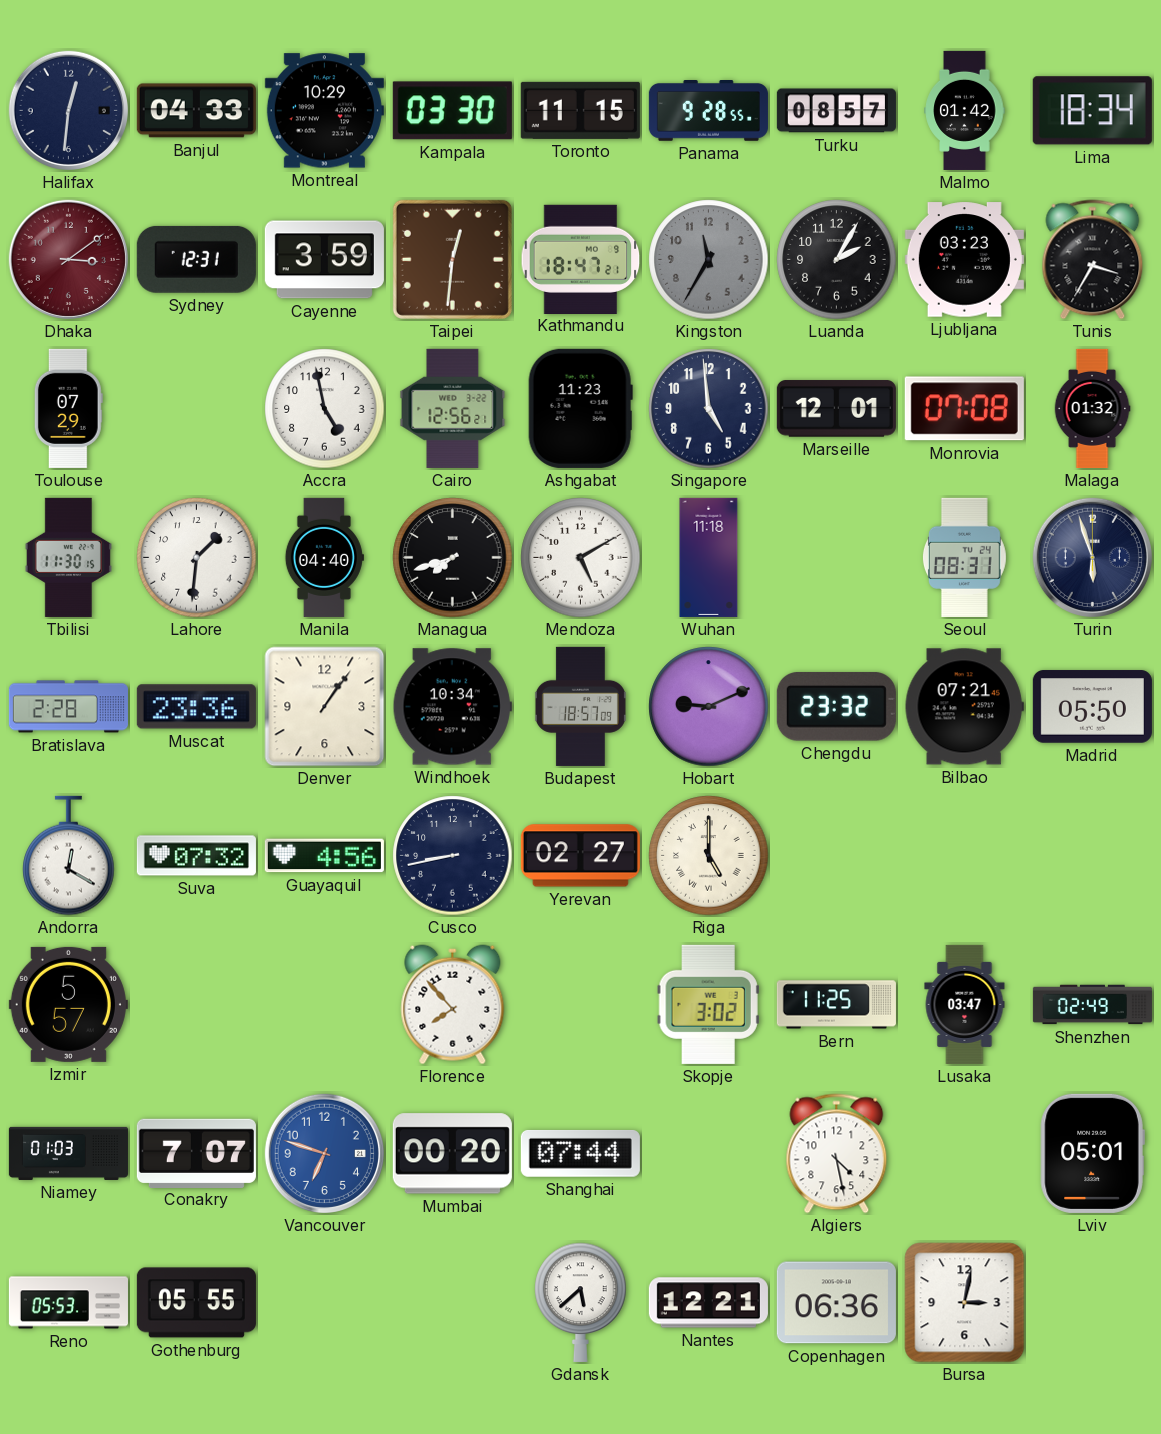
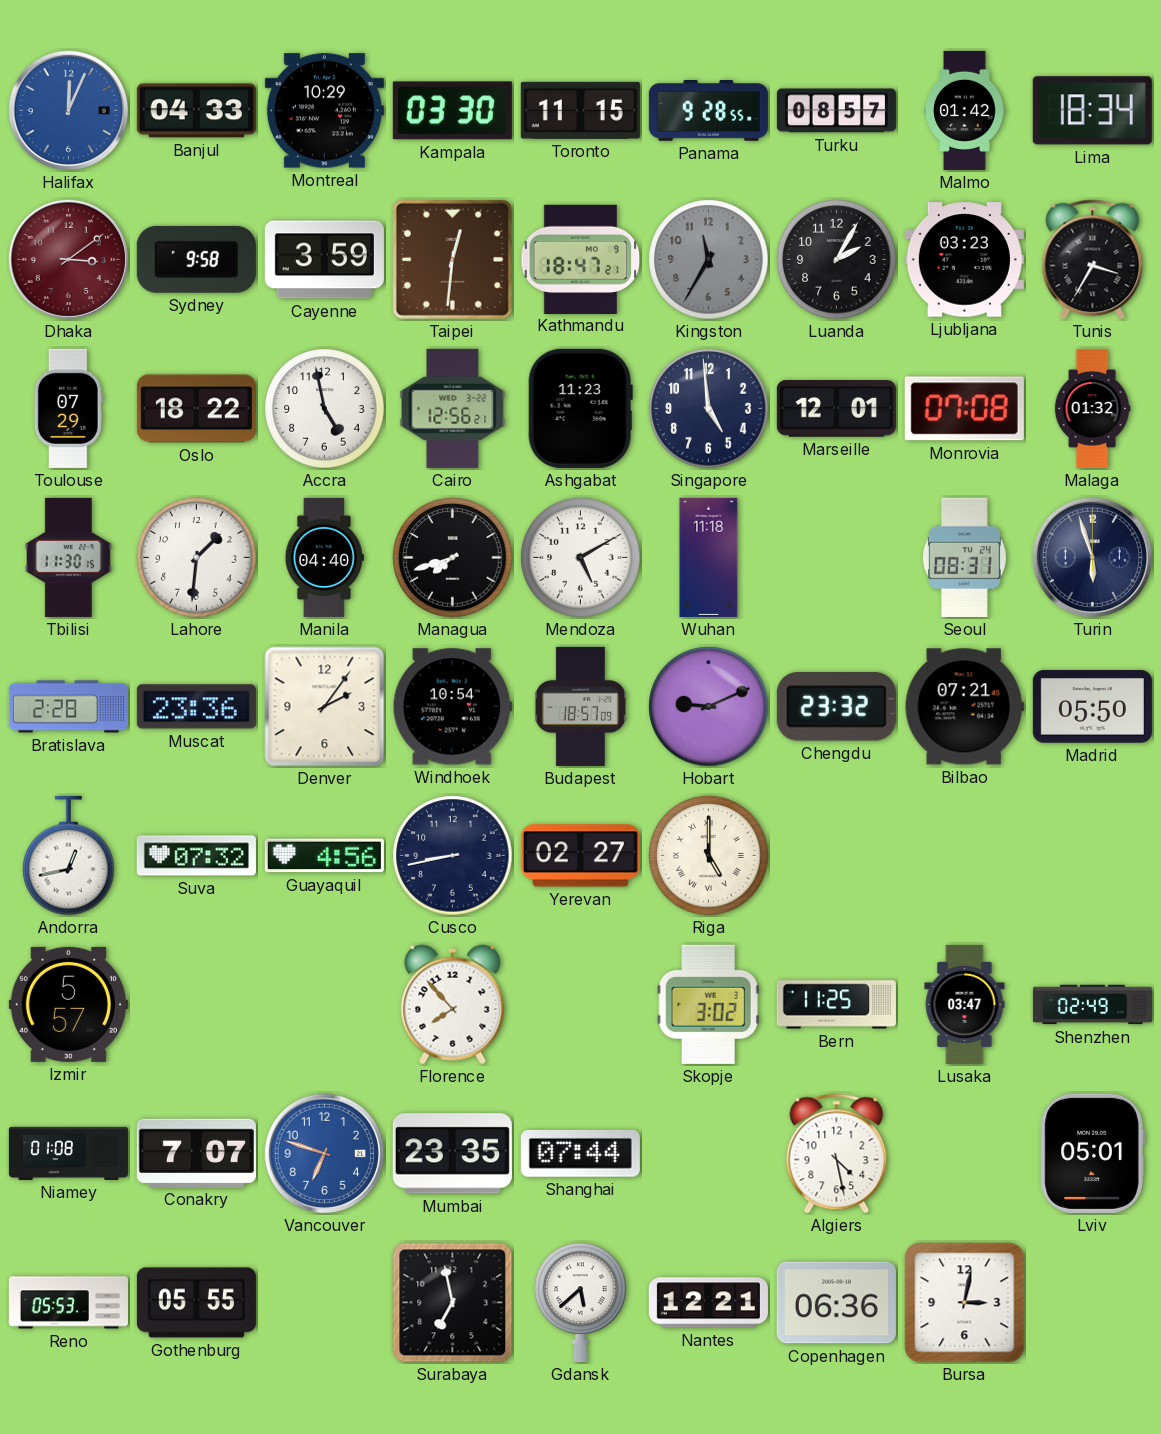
Halifax: 12:31 -> 12:04
Halifax dial: navy -> blue
Sydney: 12:31 -> 9:58
Oslo: none -> 18:22
Denver: 1:06 -> 2:06
Windhoek: 10:34 -> 10:54
Andorra: 12:20 -> 12:43
Niamey: 01:03 -> 01:08
Mumbai: 00:20 -> 23:35
Surabaya: none -> 6:58
